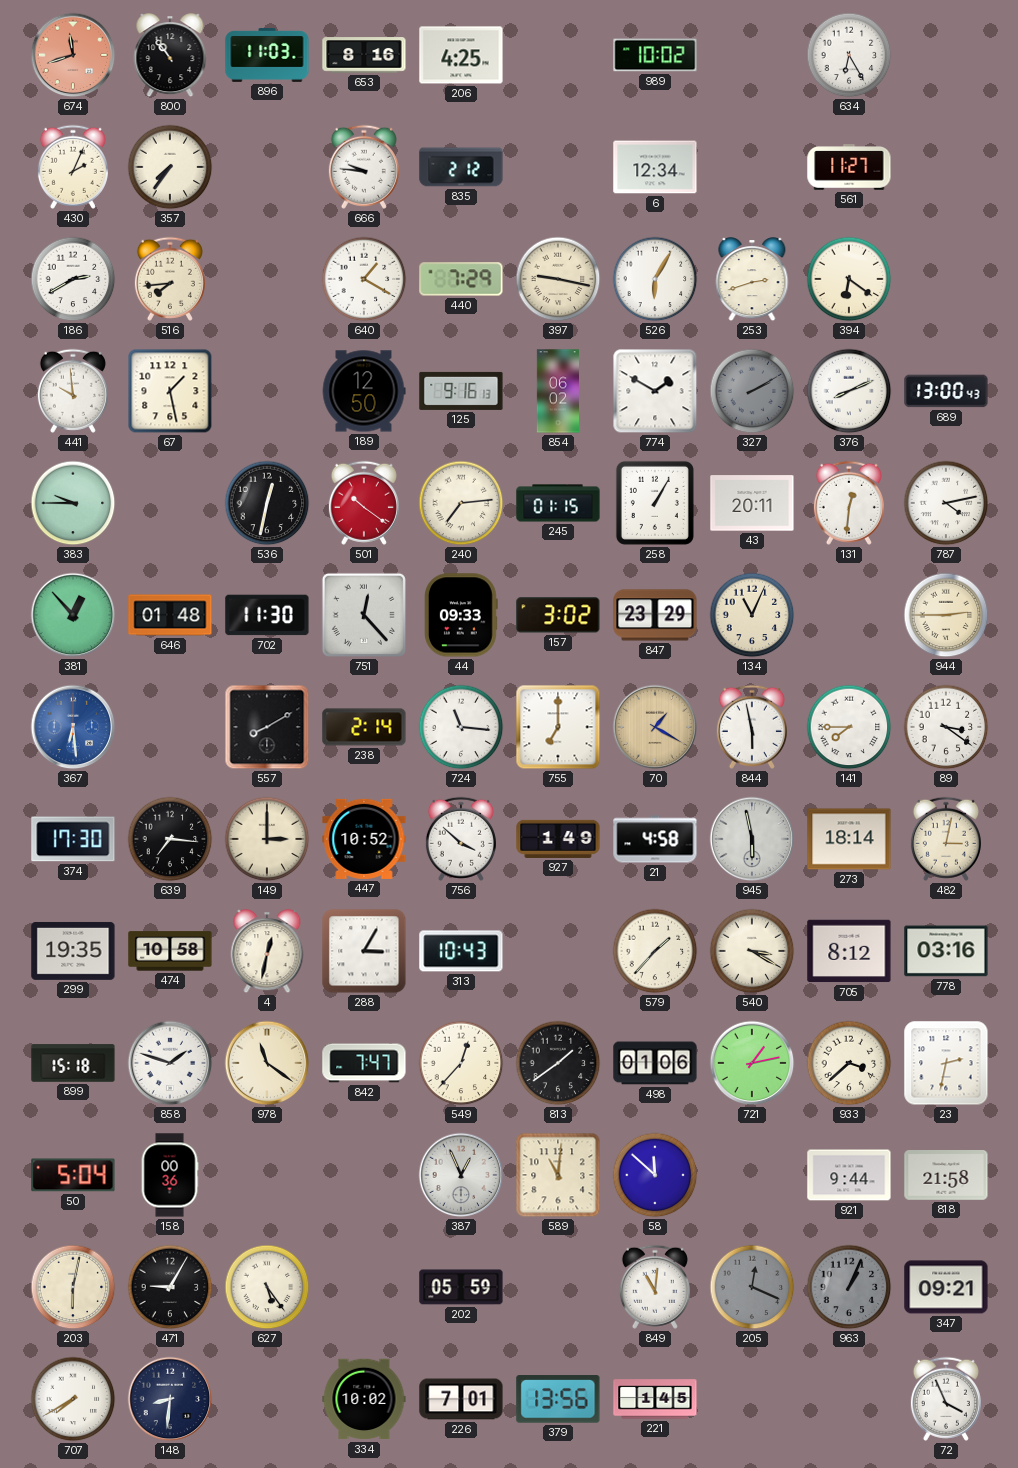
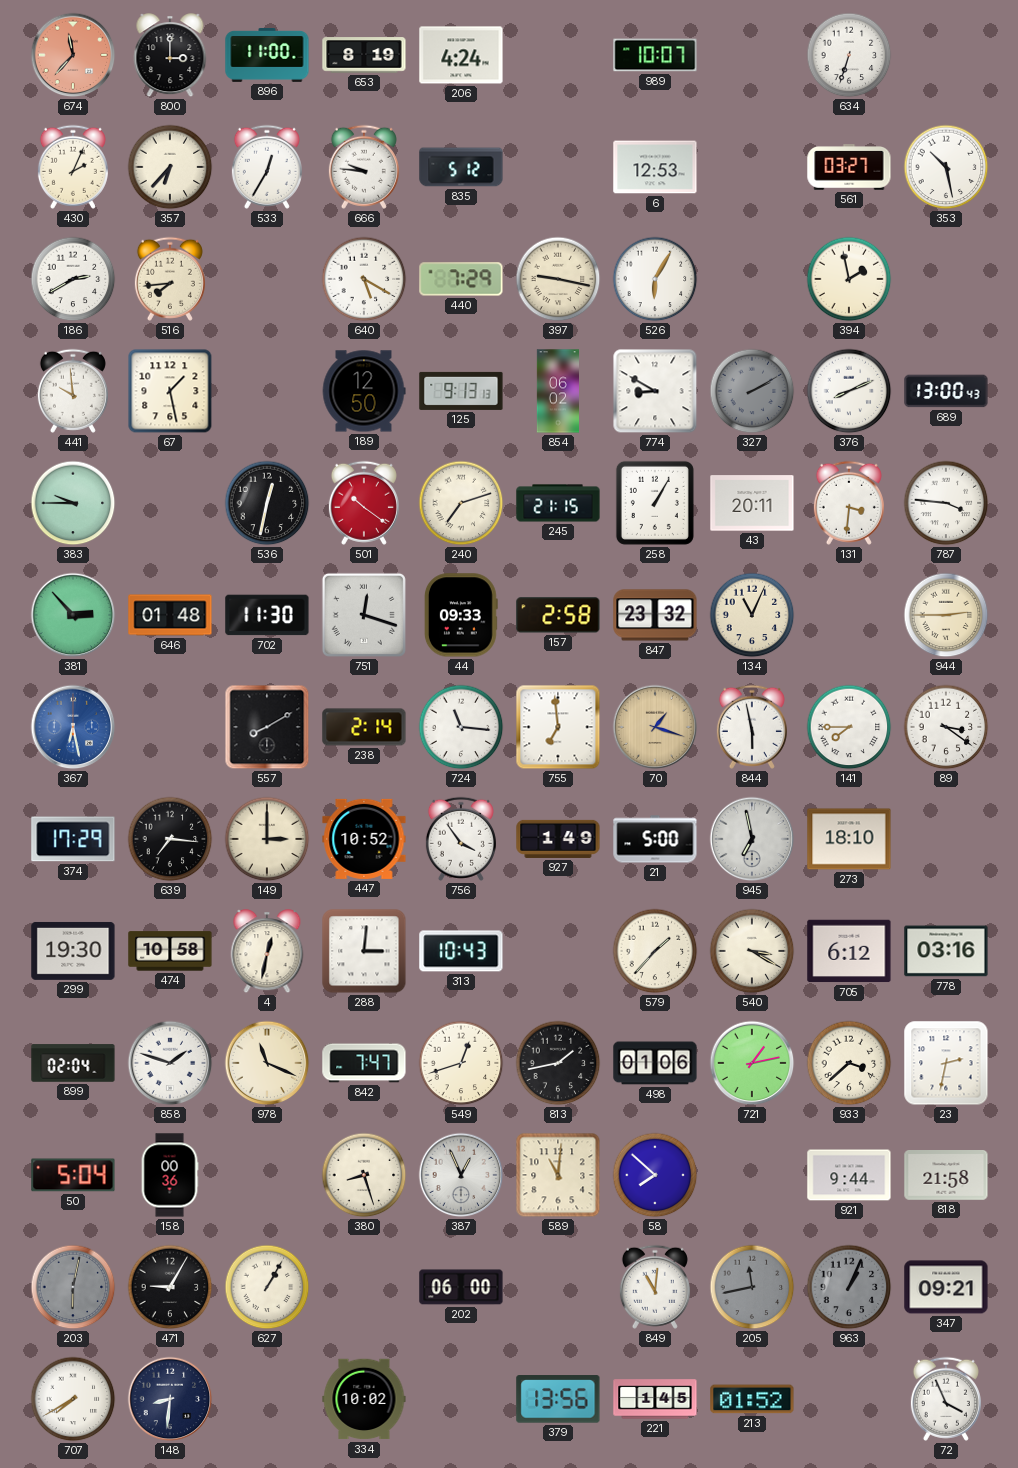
674: 11:42 -> 11:37
800: 10:54 -> 3:00
896: 11:03 -> 11:00
653: 8:16 -> 8:19
206: 4:25 -> 4:24
989: 10:02 -> 10:07
634: 6:25 -> 6:33
357: 7:36 -> 6:37
533: none -> 12:35
835: 2:12 -> 5:12
6: 12:34 -> 12:53
561: 11:27 -> 03:27
353: none -> 10:28
640: 1:20 -> 5:20
253: 2:42 -> none
394: 6:21 -> 1:58
125: 9:16 -> 9:13
774: 1:50 -> 8:50
240: 7:14 -> 7:12
245: 01:15 -> 21:15
131: 12:31 -> 3:31
787: 4:13 -> 3:46
381: 12:53 -> 2:53
751: 12:23 -> 12:18
157: 3:02 -> 2:58
847: 23:29 -> 23:32
367: 6:29 -> 6:28
755: 7:00 -> 6:59
70: 1:20 -> 1:18
374: 17:30 -> 17:29
756: 3:52 -> 3:54
21: 4:58 -> 5:00
945: 5:58 -> 6:58
273: 18:14 -> 18:10
482: 3:02 -> none
299: 19:35 -> 19:30
288: 3:05 -> 3:01
705: 8:12 -> 6:12
899: 15:18 -> 02:04
978: 11:21 -> 11:19
549: 12:37 -> 12:42
813: 1:39 -> 1:43
380: none -> 8:27
58: 11:52 -> 7:52
203 dial: cream -> grey
627: 5:24 -> 1:05
202: 05:59 -> 06:00
205: 12:19 -> 11:43
226: 7:01 -> none
213: none -> 01:52
